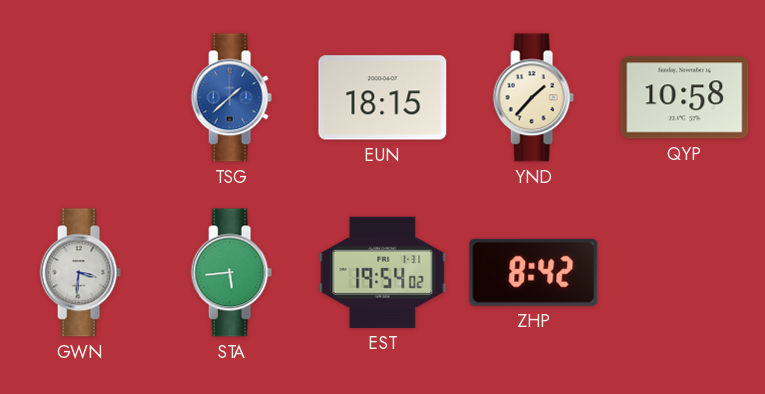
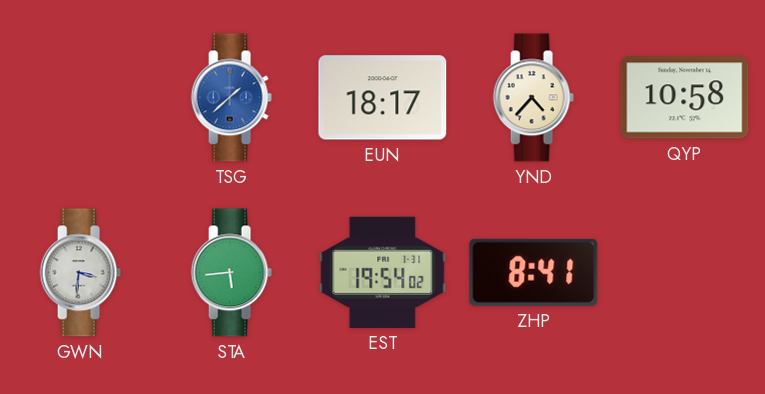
EUN: 18:15 -> 18:17
YND: 1:37 -> 4:37
ZHP: 8:42 -> 8:41
